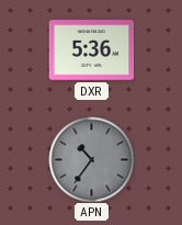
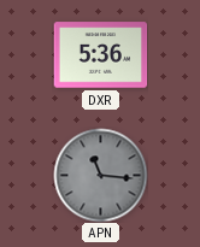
APN: 10:36 -> 11:16
